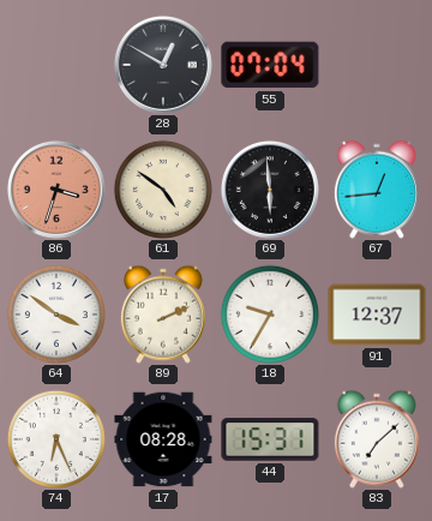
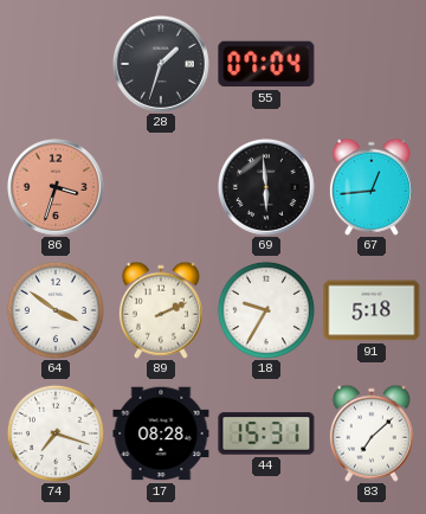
28: 12:50 -> 1:33
61: 4:51 -> none
91: 12:37 -> 5:18
74: 6:26 -> 7:18
